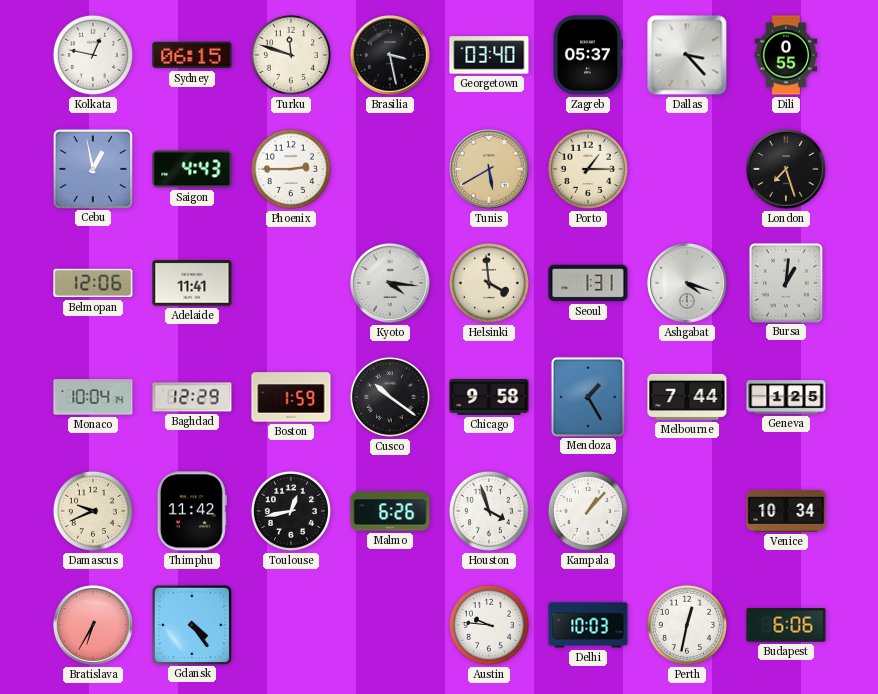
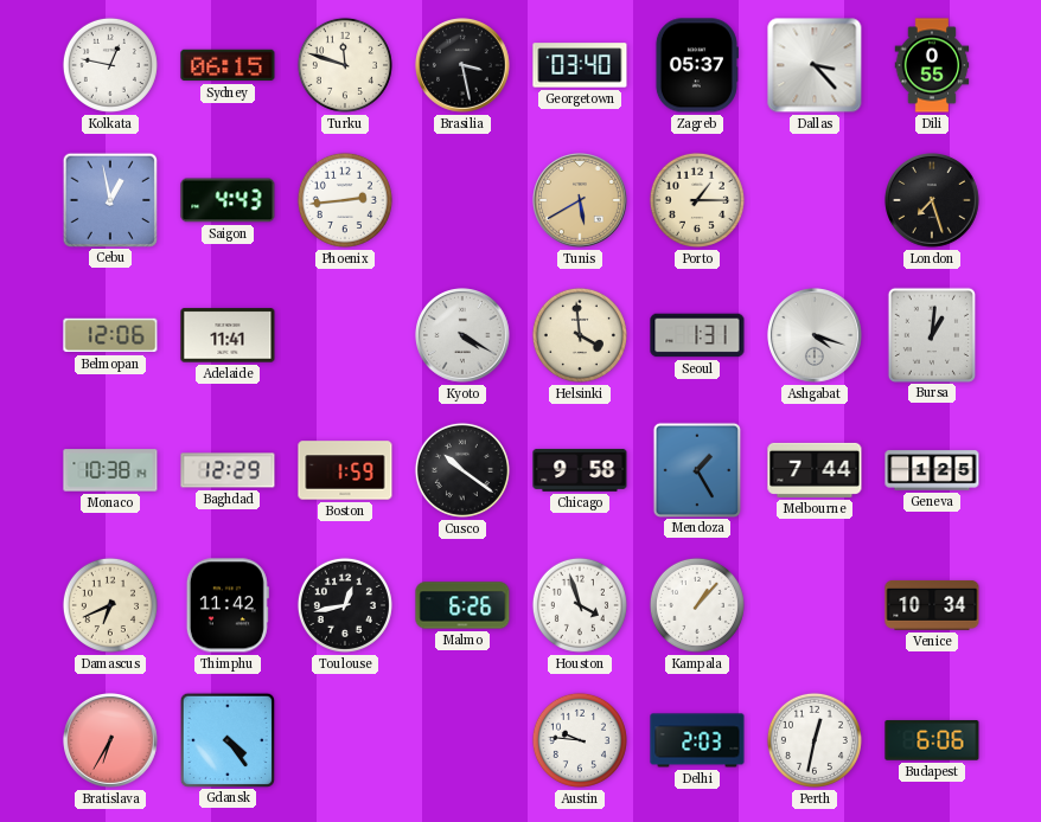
Phoenix: 2:45 -> 2:44
Kyoto: 4:16 -> 4:20
Monaco: 10:04 -> 10:38
Damascus: 9:41 -> 6:41
Delhi: 10:03 -> 2:03
